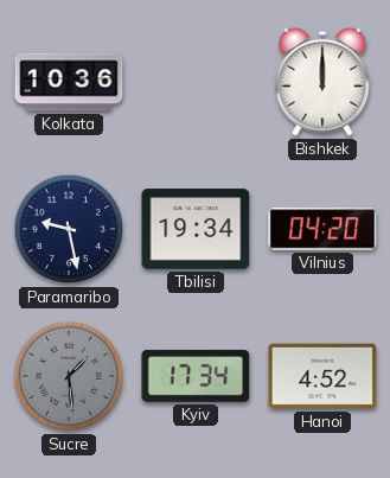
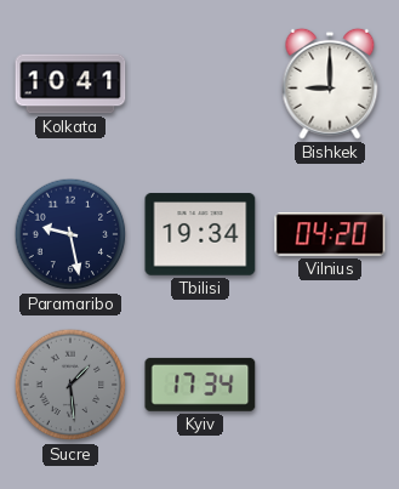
Kolkata: 10:36 -> 10:41
Bishkek: 12:00 -> 9:00
Hanoi: 4:52 -> none
